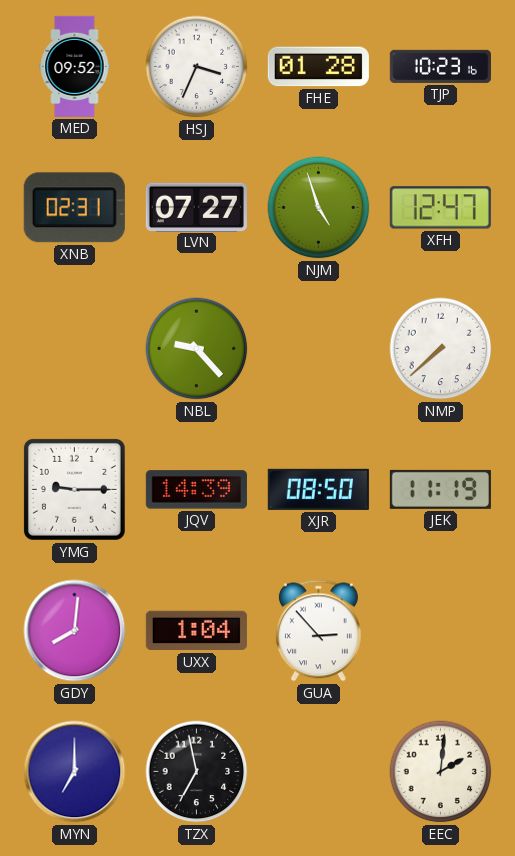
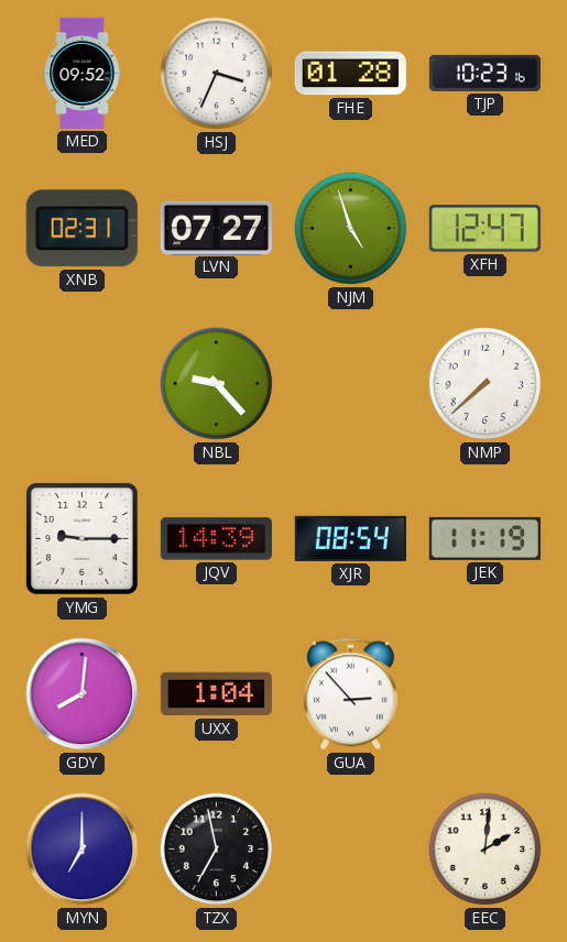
XJR: 08:50 -> 08:54
